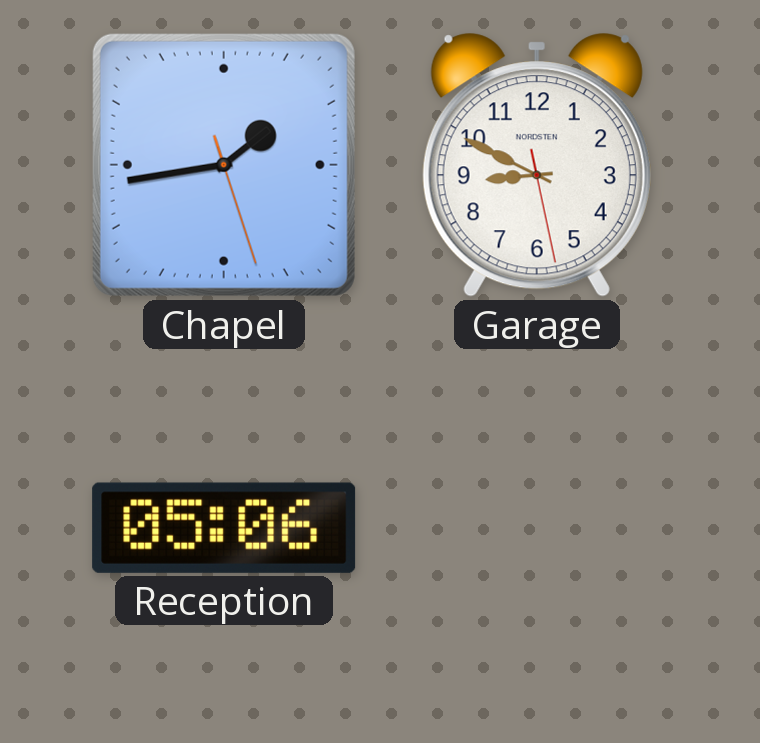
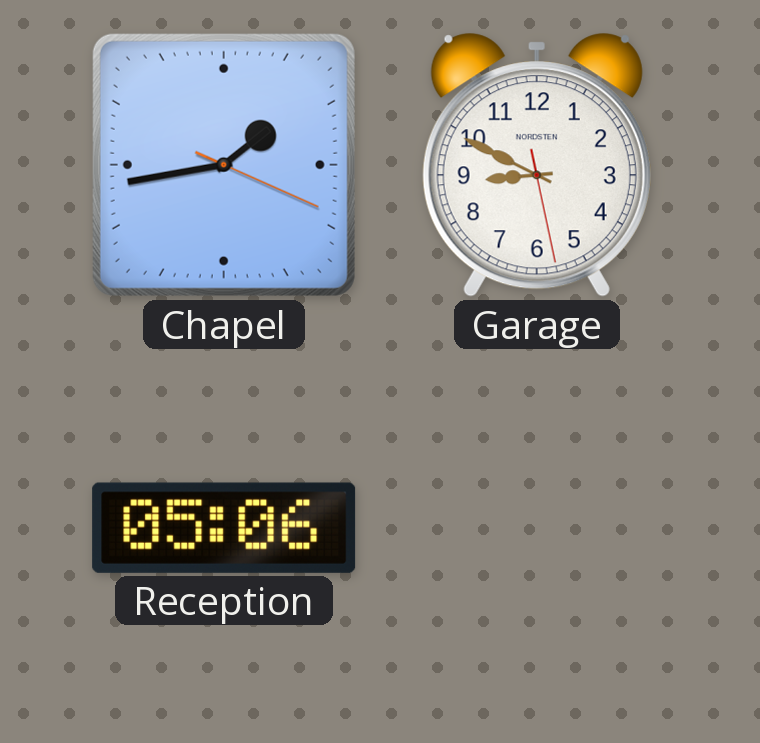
Chapel: 1:43:27 -> 1:43:19
